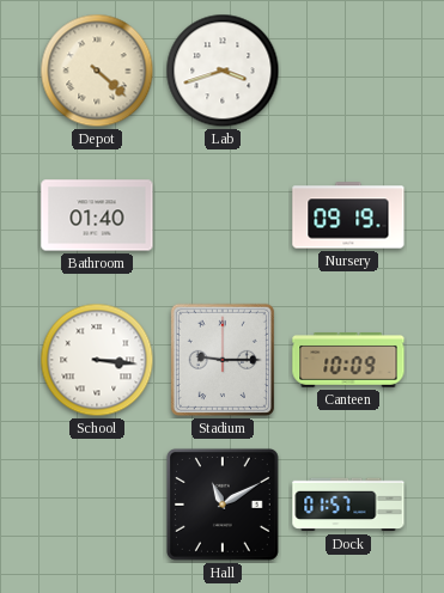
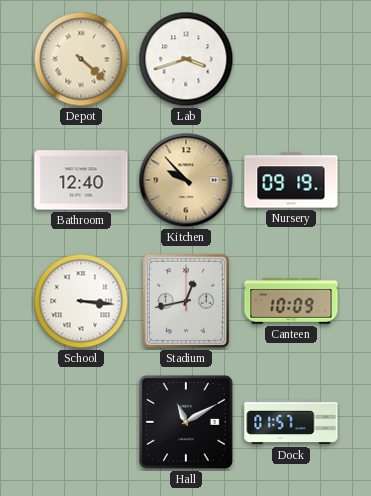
Bathroom: 01:40 -> 12:40
Kitchen: none -> 9:53
Stadium: 9:15 -> 12:43
